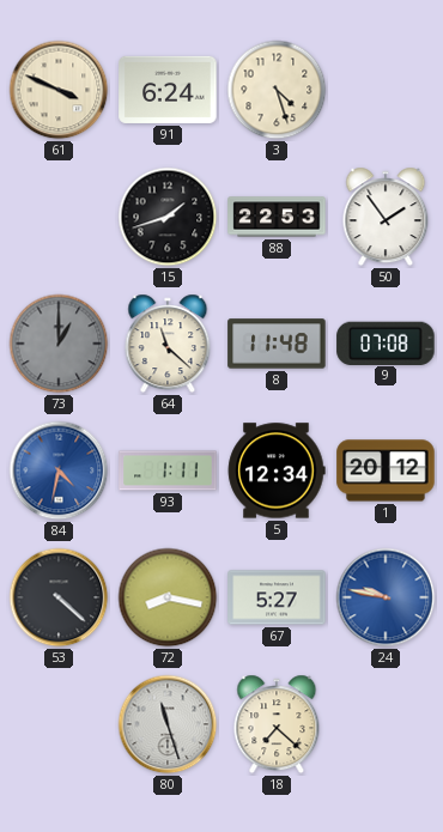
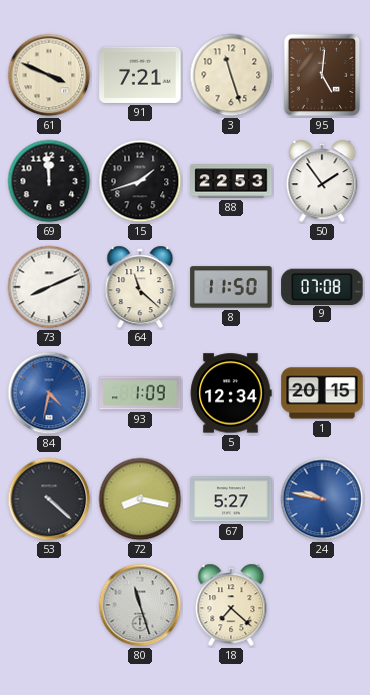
91: 6:24 -> 7:21
3: 4:27 -> 11:27
95: none -> 5:01
69: none -> 11:59
73: 1:00 -> 8:11
73 dial: grey -> white
8: 11:48 -> 11:50
93: 1:11 -> 1:09
1: 20:12 -> 20:15
